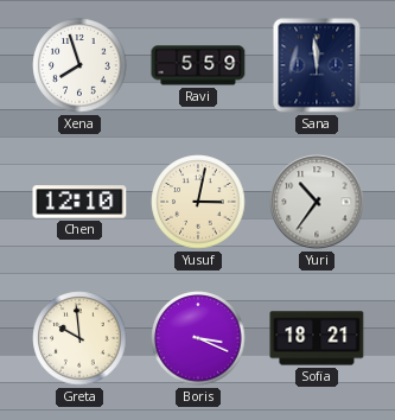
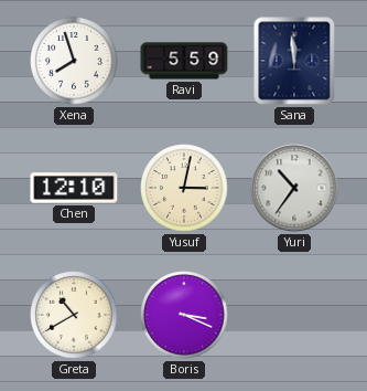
Greta: 9:59 -> 10:40
Sofia: 18:21 -> none
